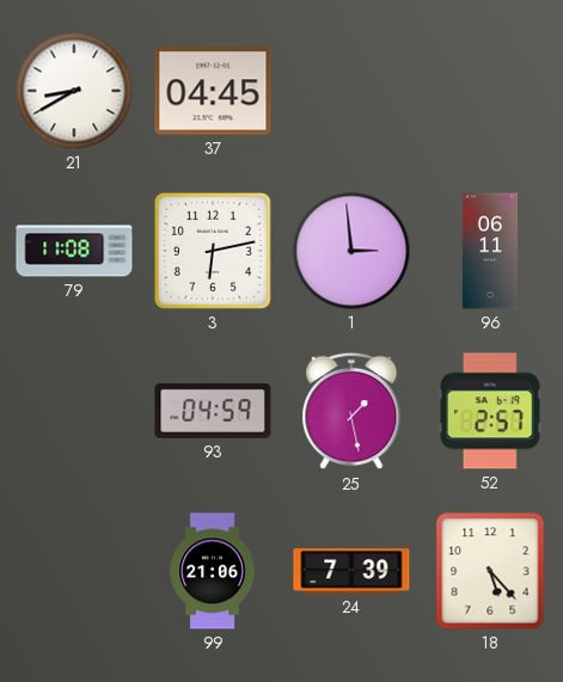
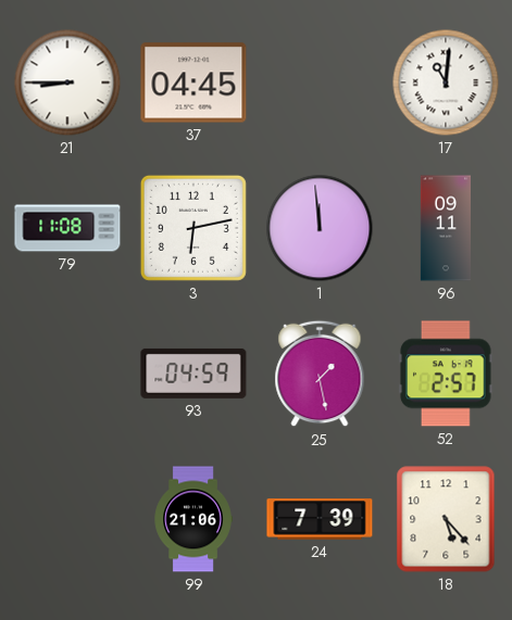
21: 8:40 -> 8:45
17: none -> 11:01
1: 2:59 -> 11:59
96: 06:11 -> 09:11
